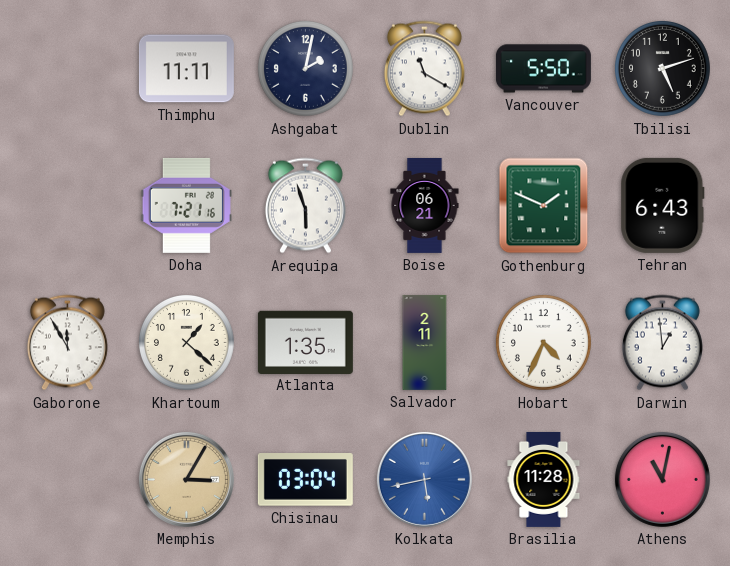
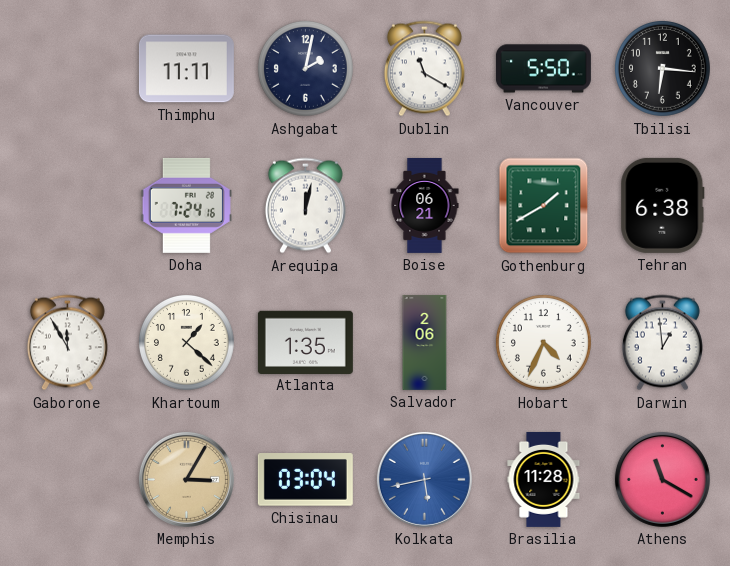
Tbilisi: 5:12 -> 6:16
Doha: 7:21 -> 7:24
Arequipa: 5:57 -> 12:02
Gothenburg: 1:49 -> 1:40
Tehran: 6:43 -> 6:38
Salvador: 2:11 -> 2:06
Athens: 11:02 -> 11:20
